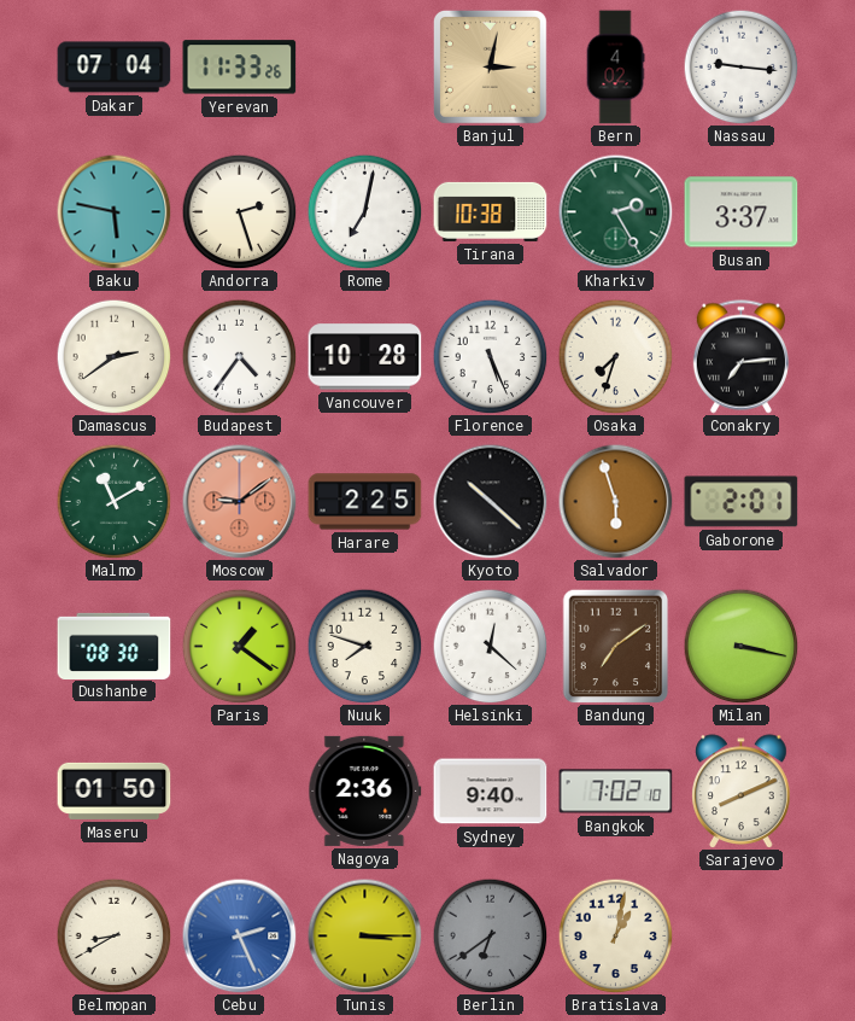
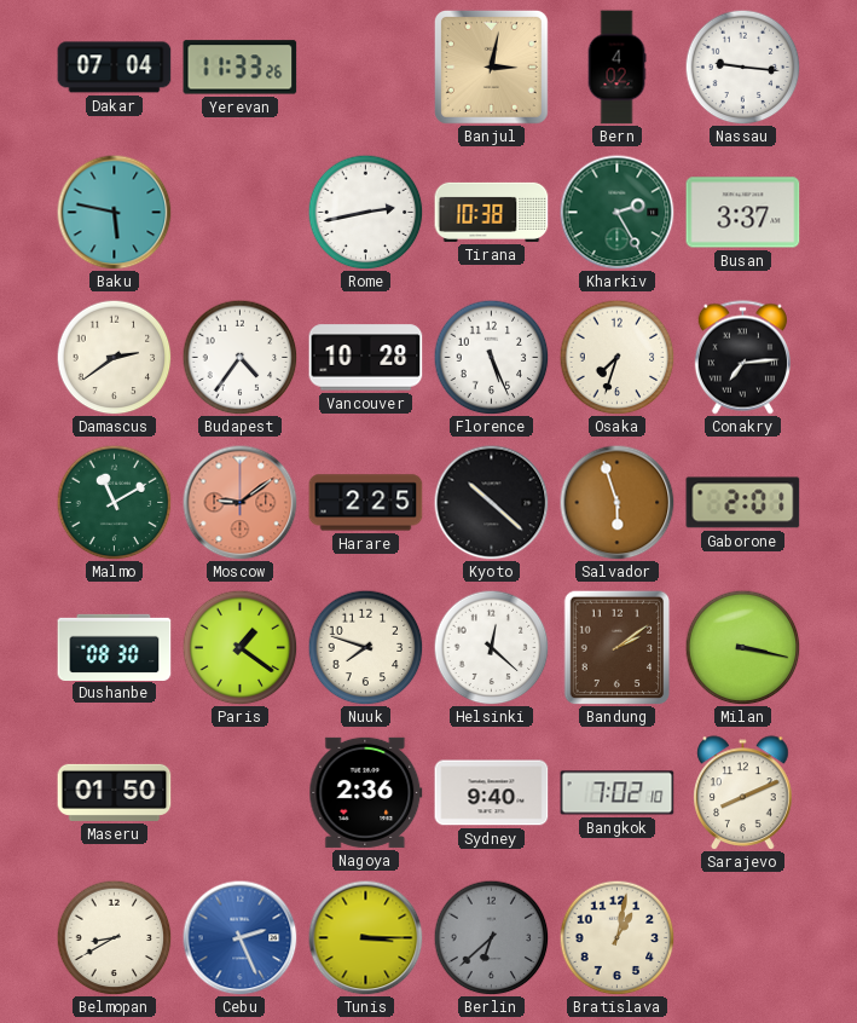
Andorra: 2:27 -> none
Rome: 7:02 -> 2:43
Bandung: 7:09 -> 2:09
Berlin: 6:39 -> 6:38
